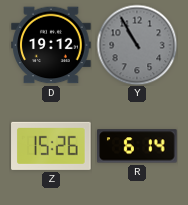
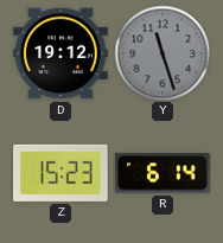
Y: 10:55 -> 11:27
Z: 15:26 -> 15:23
